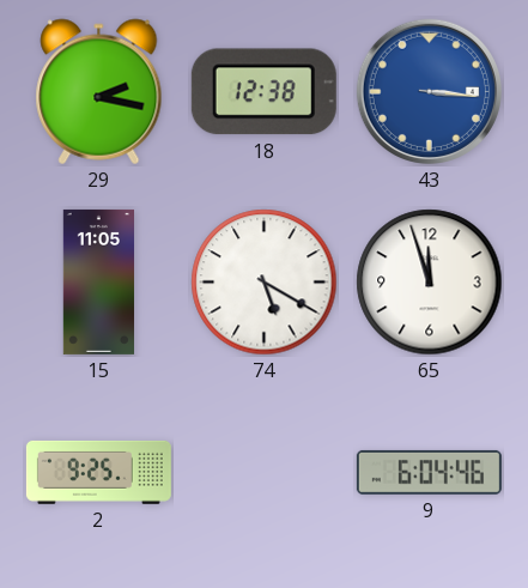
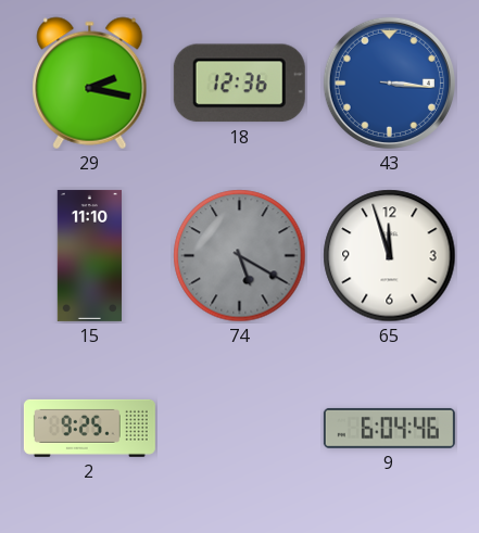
18: 12:38 -> 12:36
15: 11:05 -> 11:10
74 dial: white -> grey
